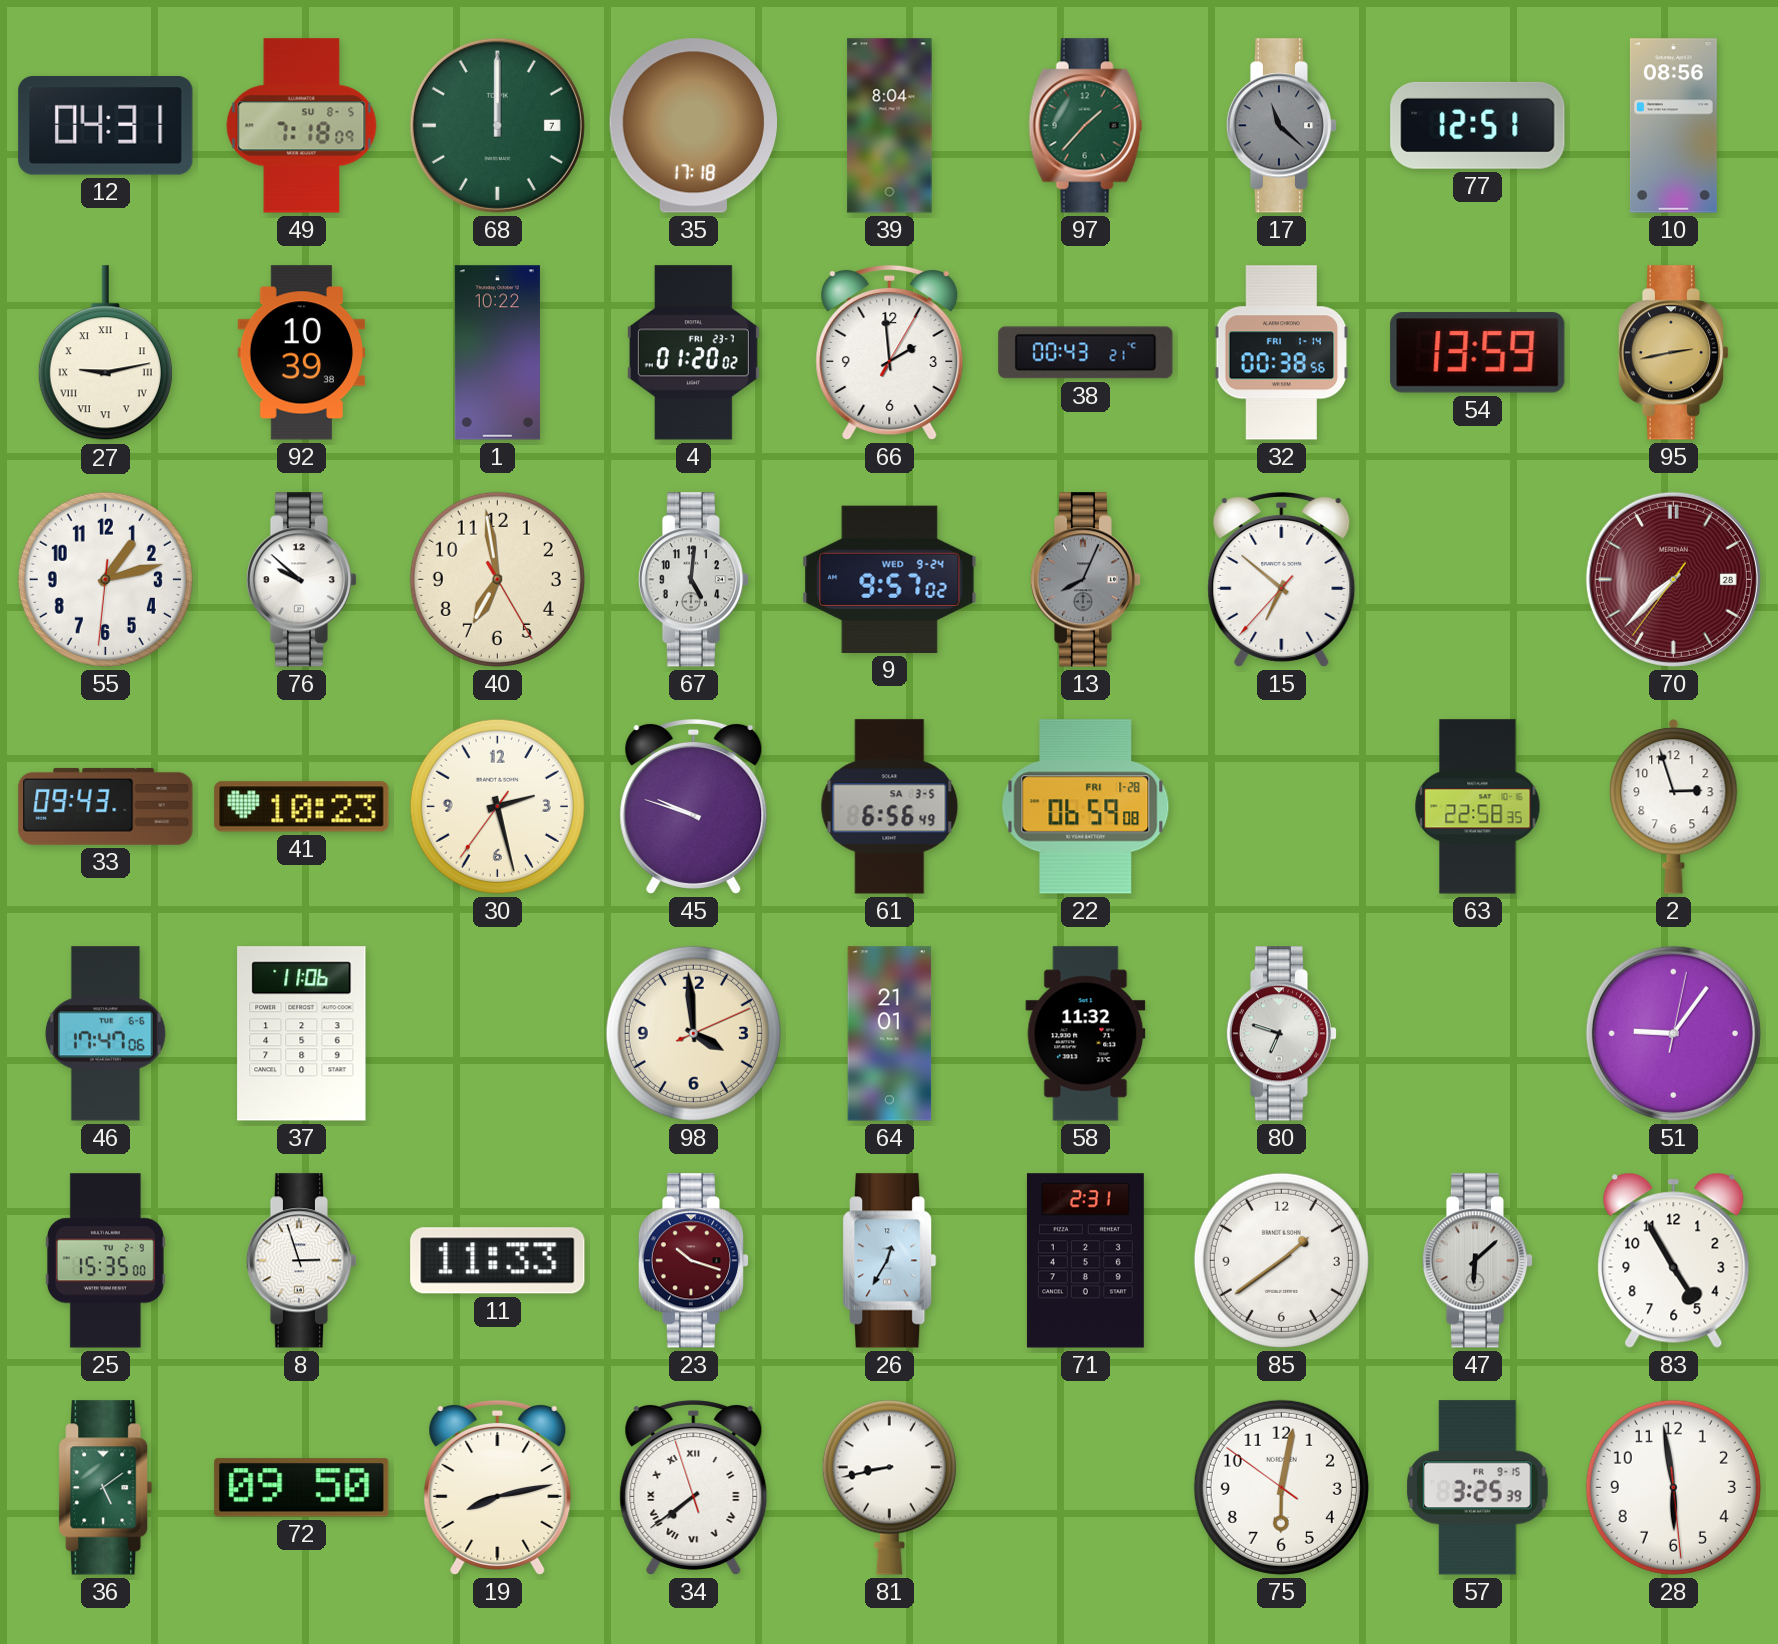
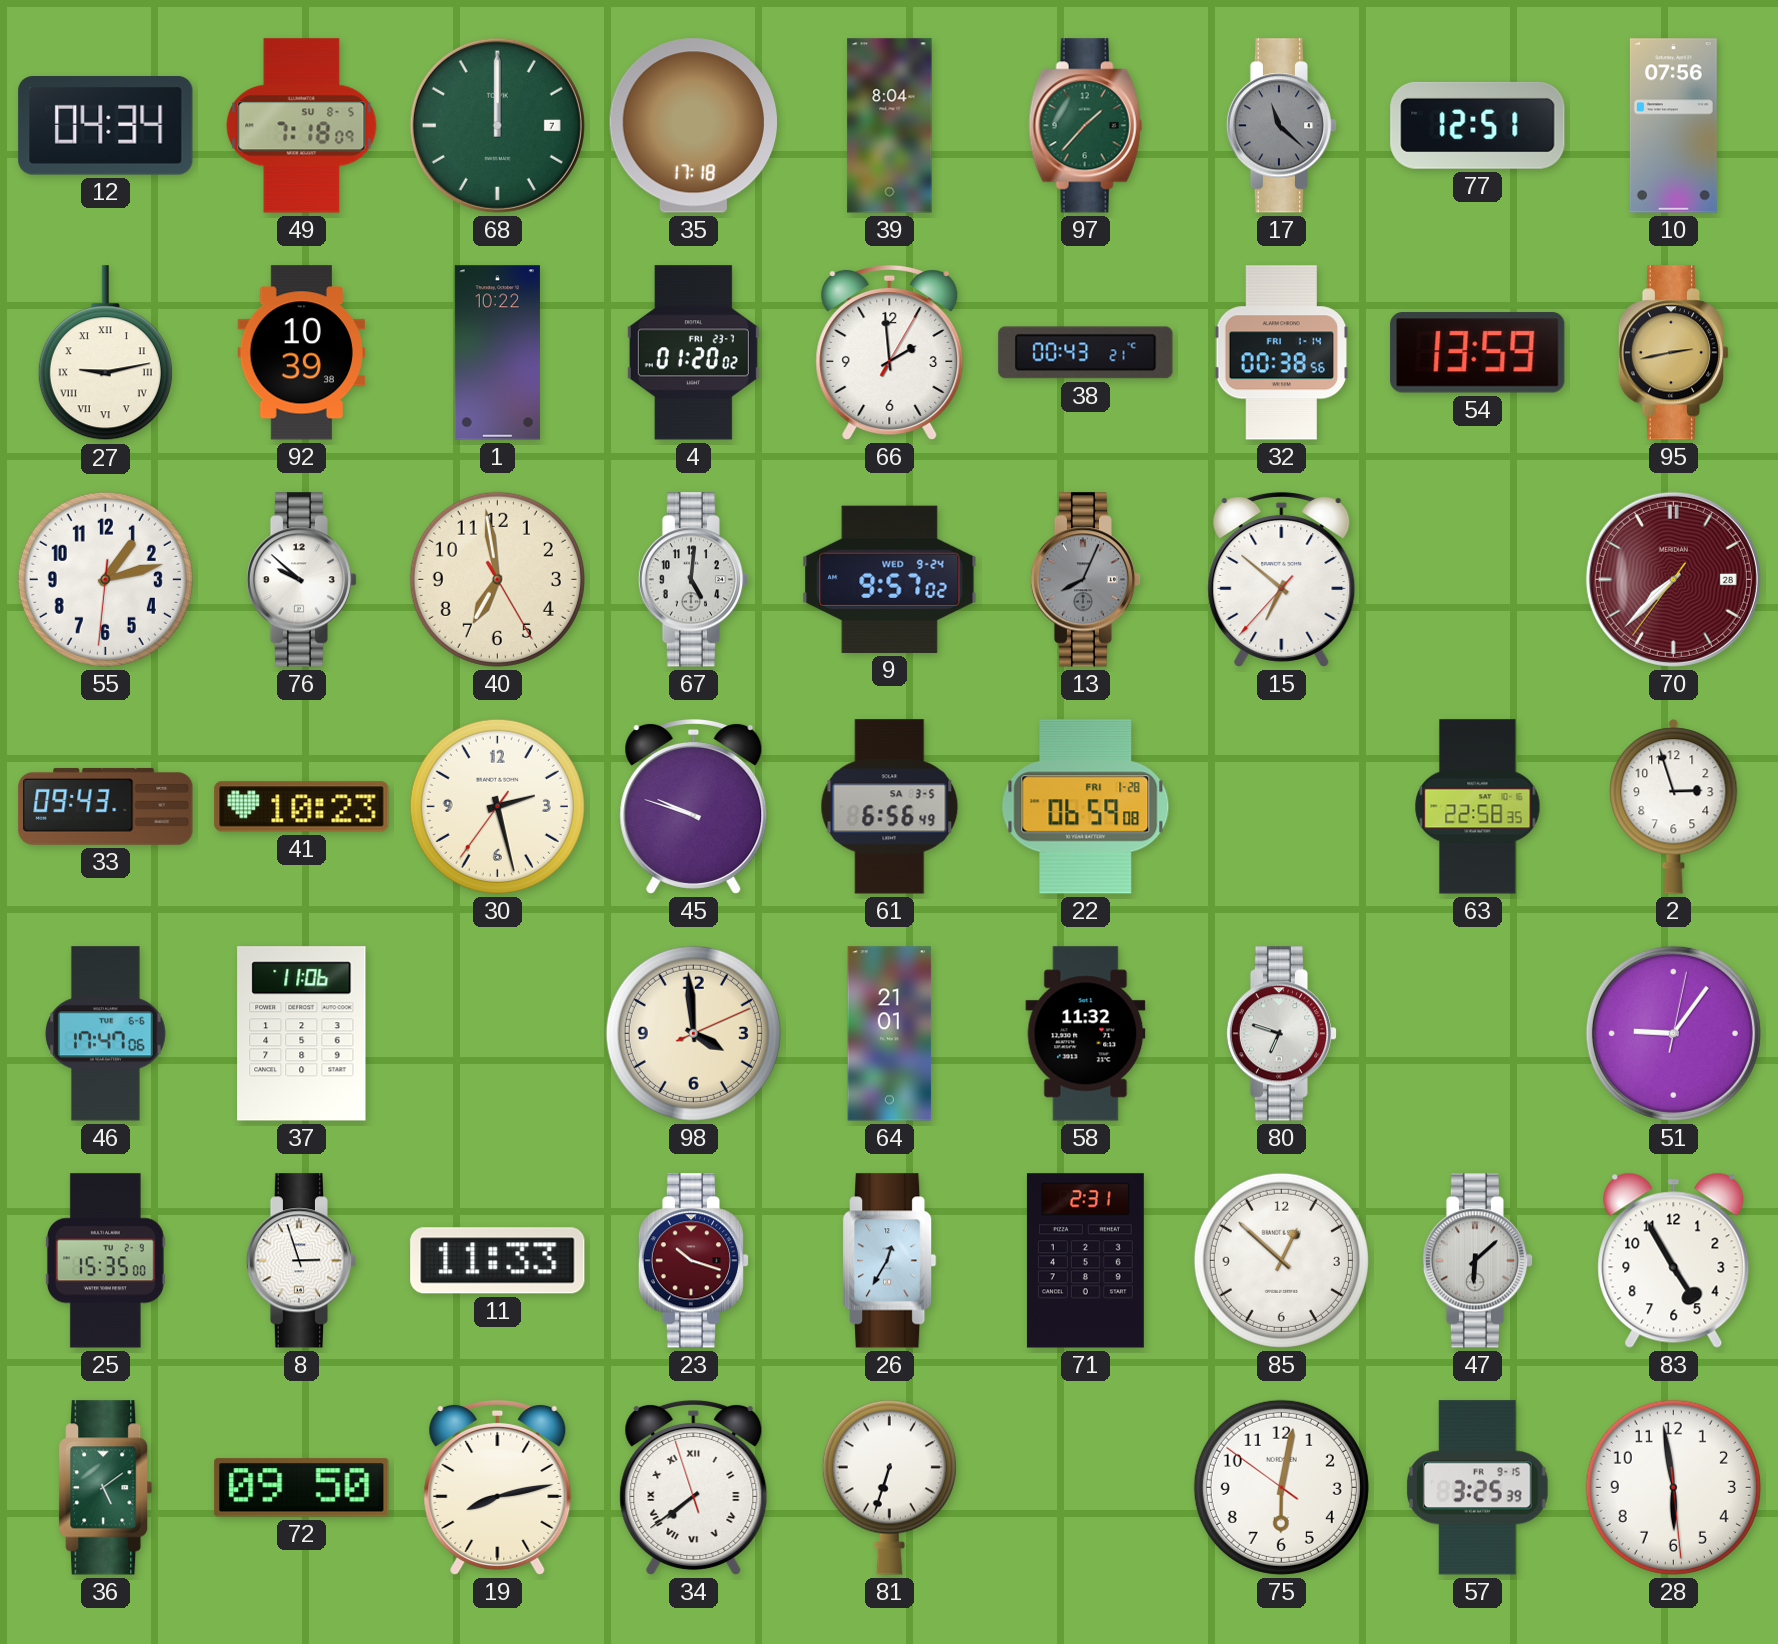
12: 04:31 -> 04:34
10: 08:56 -> 07:56
85: 1:39 -> 12:52
81: 8:43 -> 6:33
